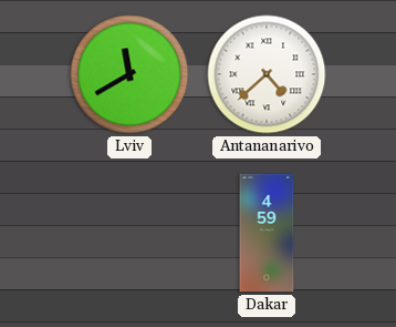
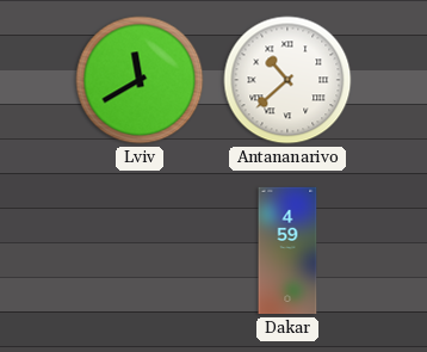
Antananarivo: 4:38 -> 10:38
